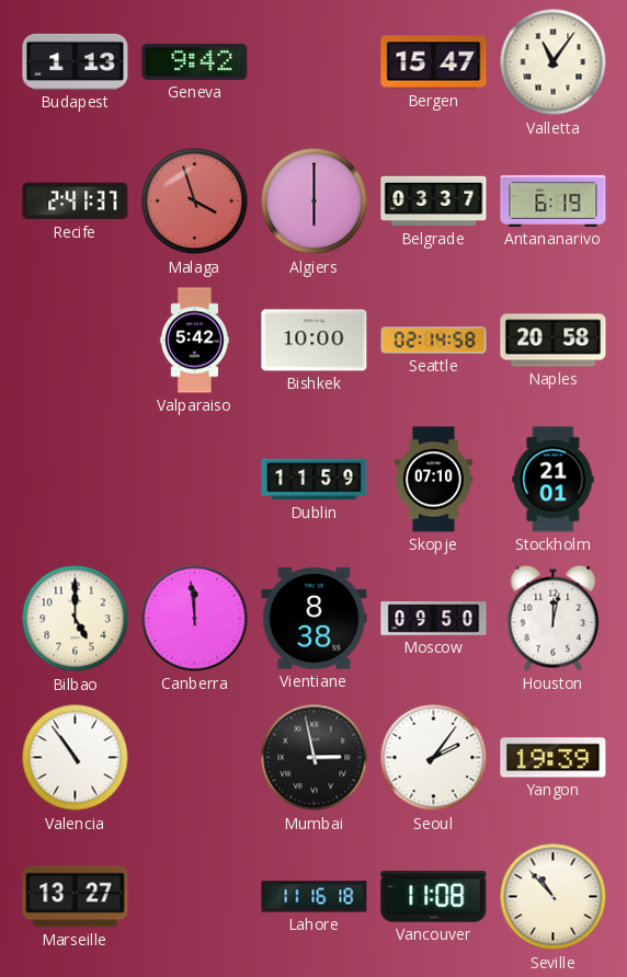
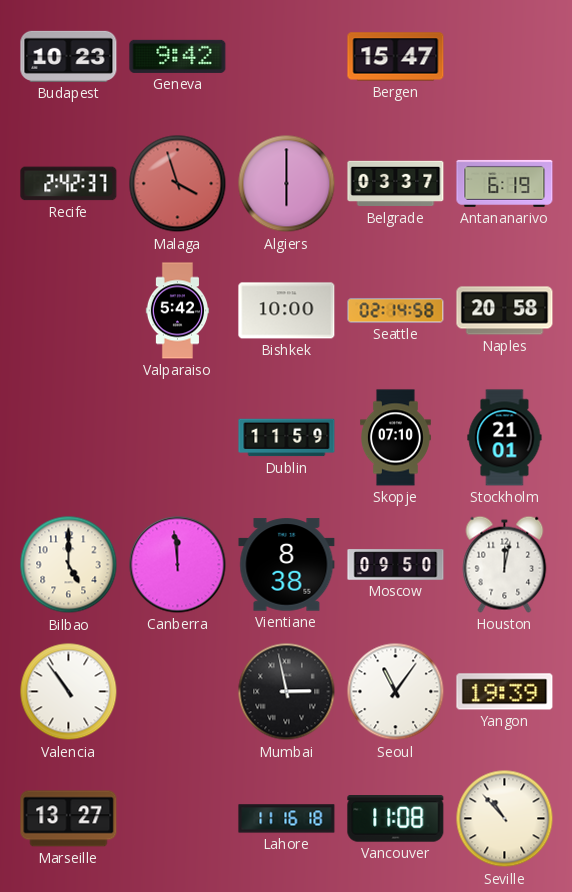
Budapest: 1:13 -> 10:23
Valletta: 11:06 -> none
Recife: 2:41 -> 2:42
Seoul: 2:06 -> 11:06
